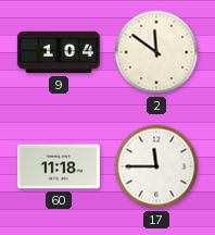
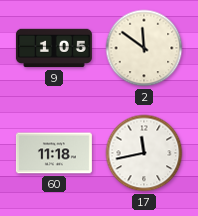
9: 1:04 -> 1:05
17: 11:45 -> 11:43
